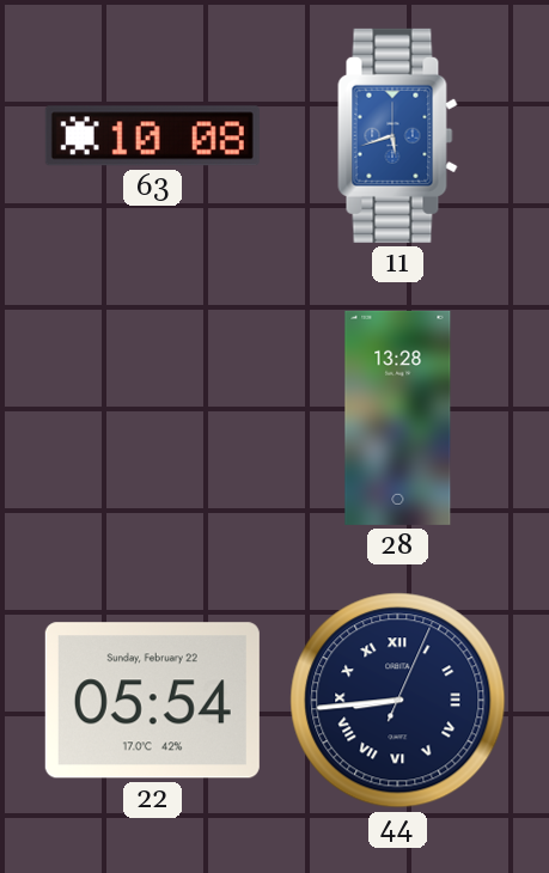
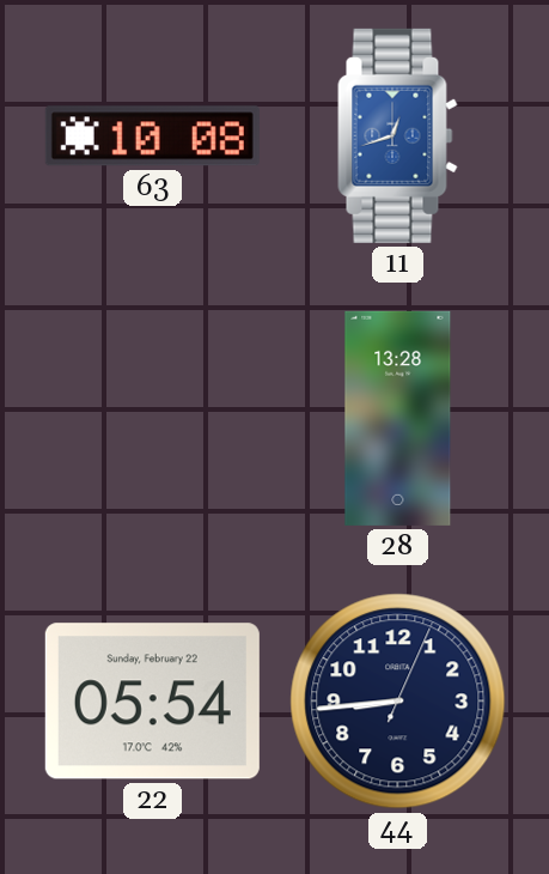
11: 5:42 -> 12:42
44 numerals: Roman -> Arabic
